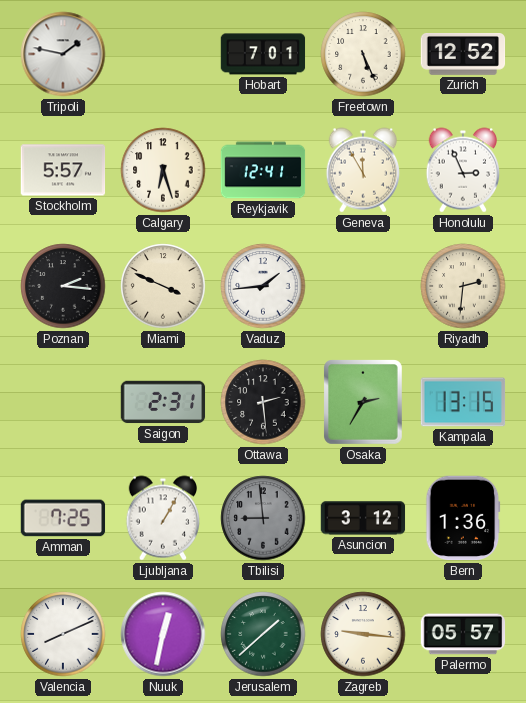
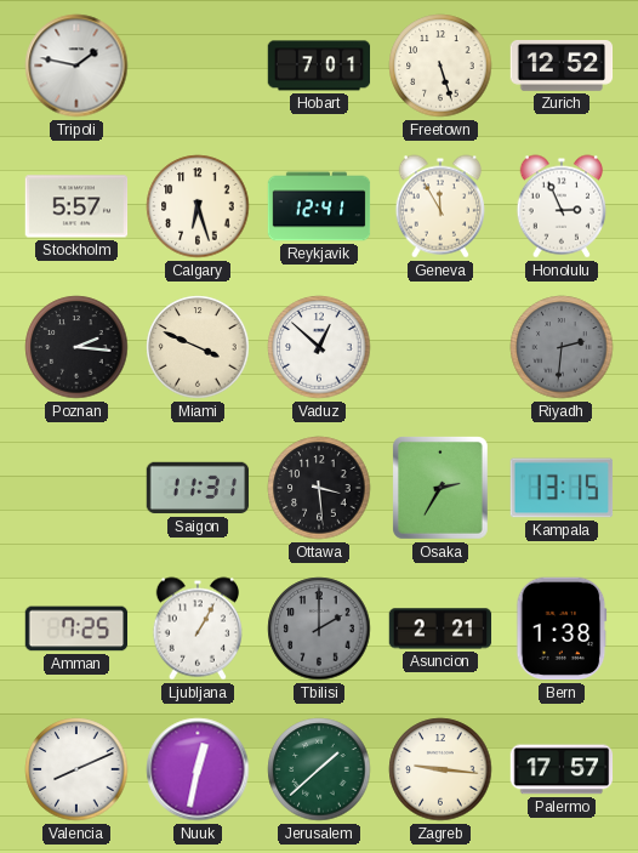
Freetown: 5:26 -> 5:27
Vaduz: 1:44 -> 12:52
Riyadh dial: cream -> grey
Saigon: 2:31 -> 11:31
Ottawa: 2:29 -> 3:29
Tbilisi: 8:59 -> 2:00
Asuncion: 3:12 -> 2:21
Bern: 1:36 -> 1:38
Palermo: 05:57 -> 17:57
